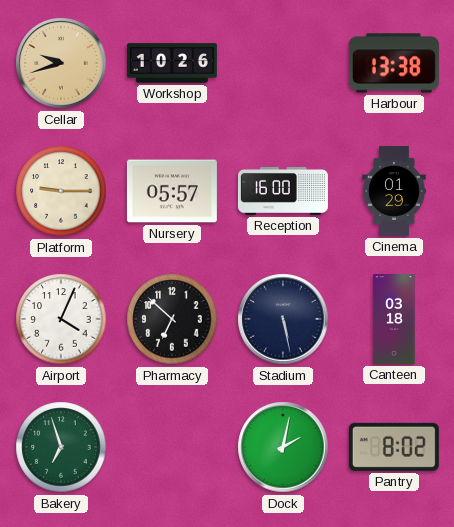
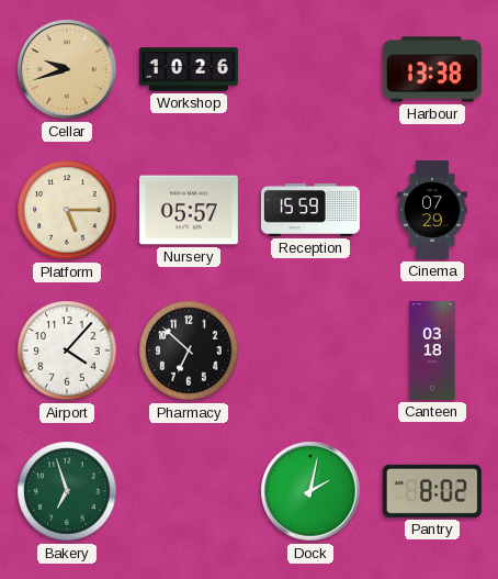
Platform: 9:15 -> 5:15
Reception: 16:00 -> 15:59
Cinema: 01:29 -> 07:29
Airport: 4:04 -> 4:07
Stadium: 5:28 -> none
